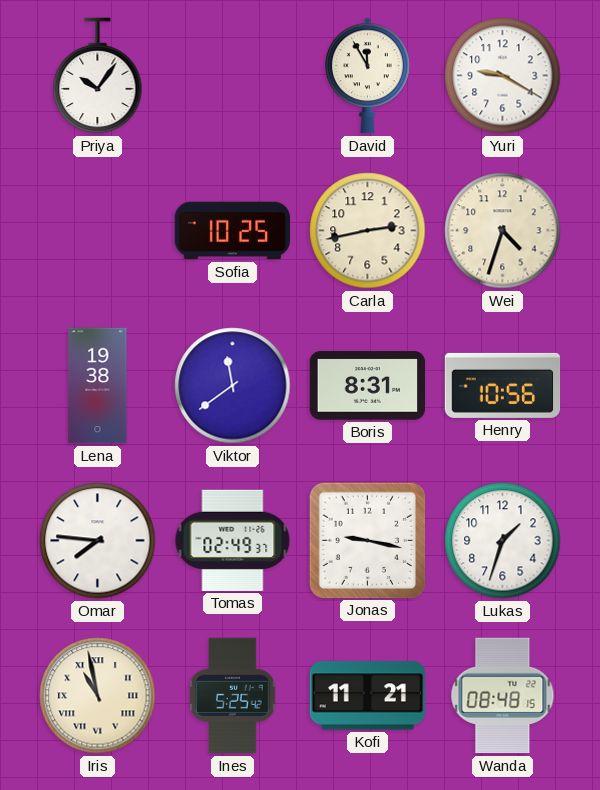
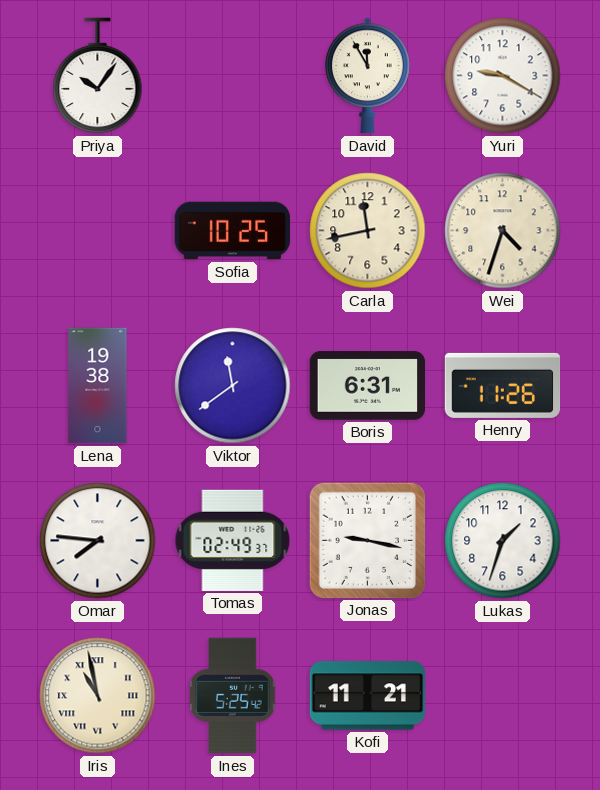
Carla: 2:43 -> 11:43
Boris: 8:31 -> 6:31
Henry: 10:56 -> 11:26
Wanda: 08:48 -> none
